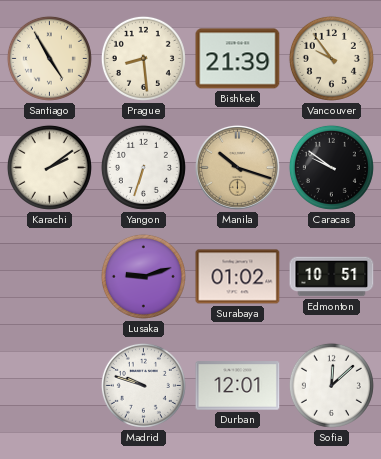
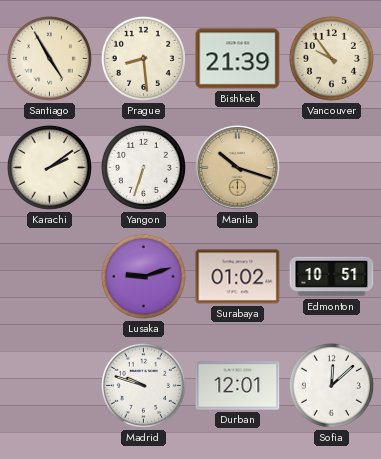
Caracas: 9:51 -> none
